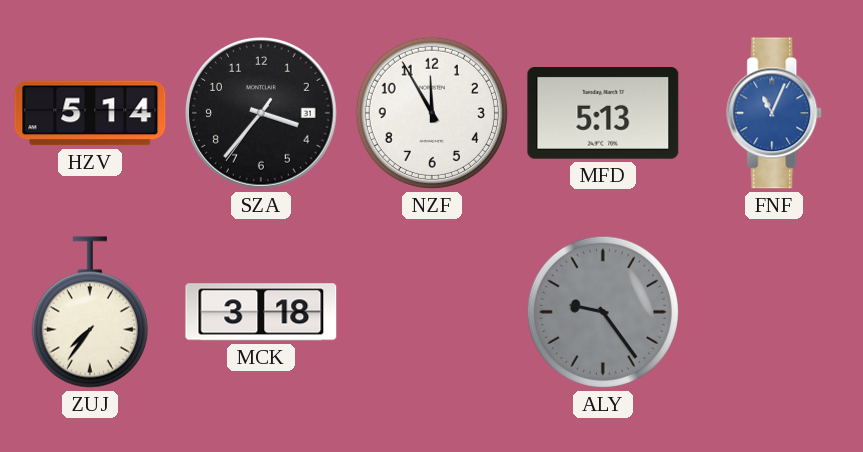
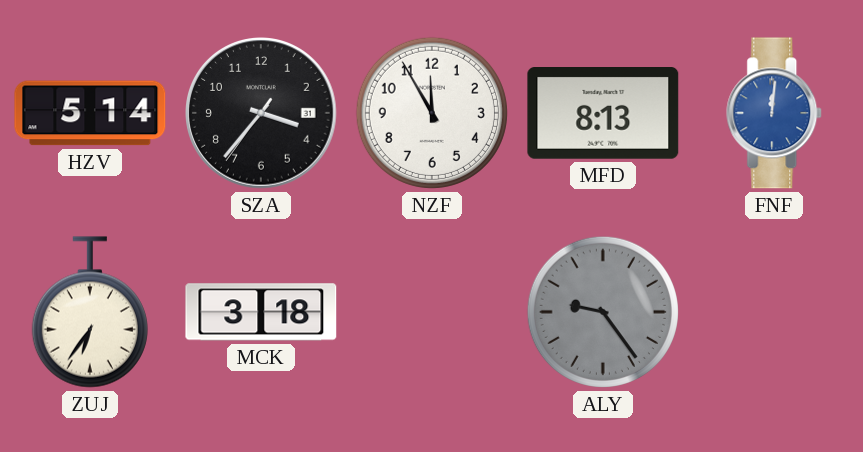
MFD: 5:13 -> 8:13
FNF: 11:04 -> 12:01
ZUJ: 7:36 -> 6:36
